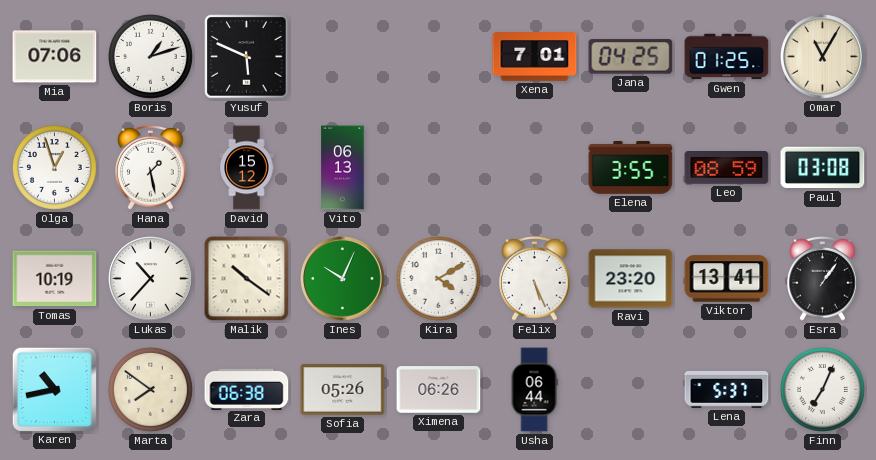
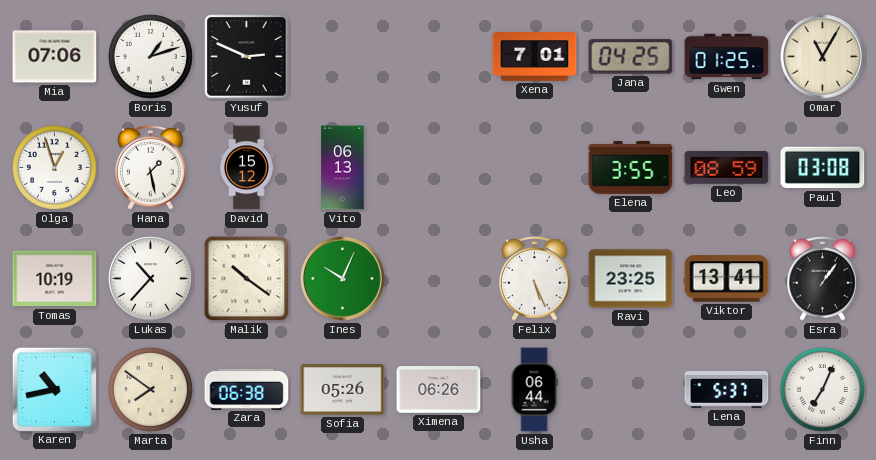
Yusuf: 5:49 -> 2:49
Kira: 4:10 -> none
Ravi: 23:20 -> 23:25
